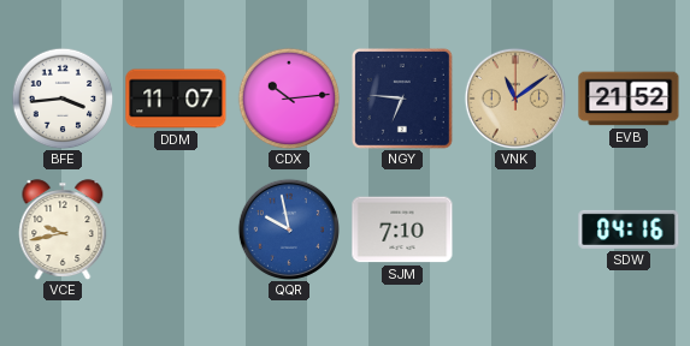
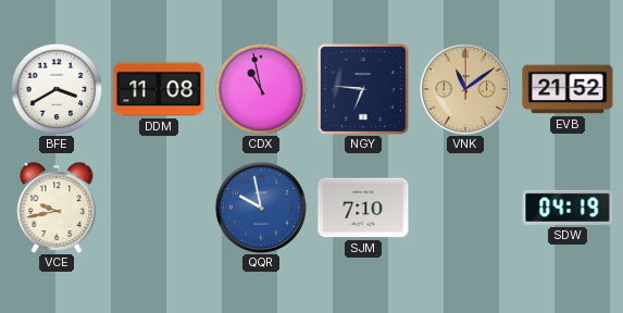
BFE: 3:44 -> 3:40
DDM: 11:07 -> 11:08
CDX: 10:14 -> 10:58
SDW: 04:16 -> 04:19
